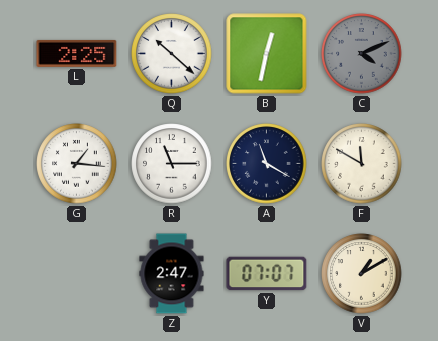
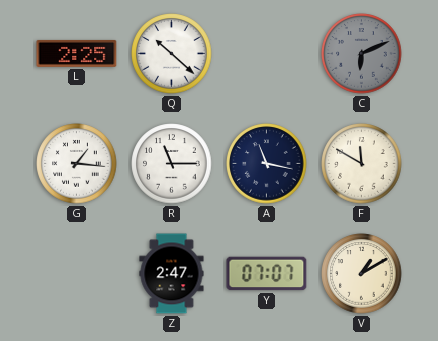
B: 12:32 -> none
C: 4:11 -> 6:11
A: 11:20 -> 11:17
